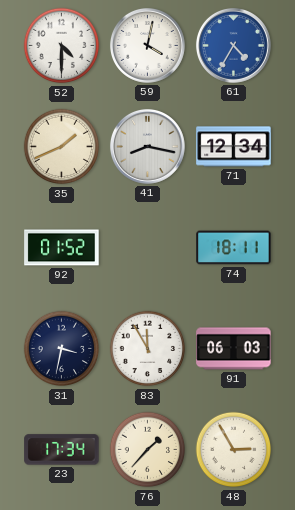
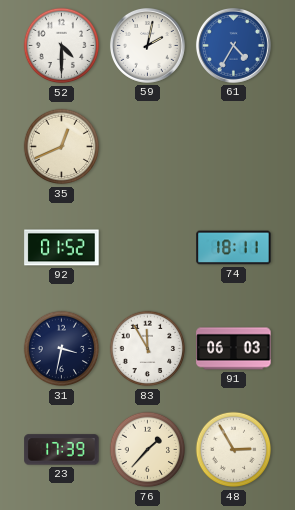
59: 4:02 -> 2:02
35: 1:41 -> 12:41
41: 8:17 -> none
71: 12:34 -> none
23: 17:34 -> 17:39
